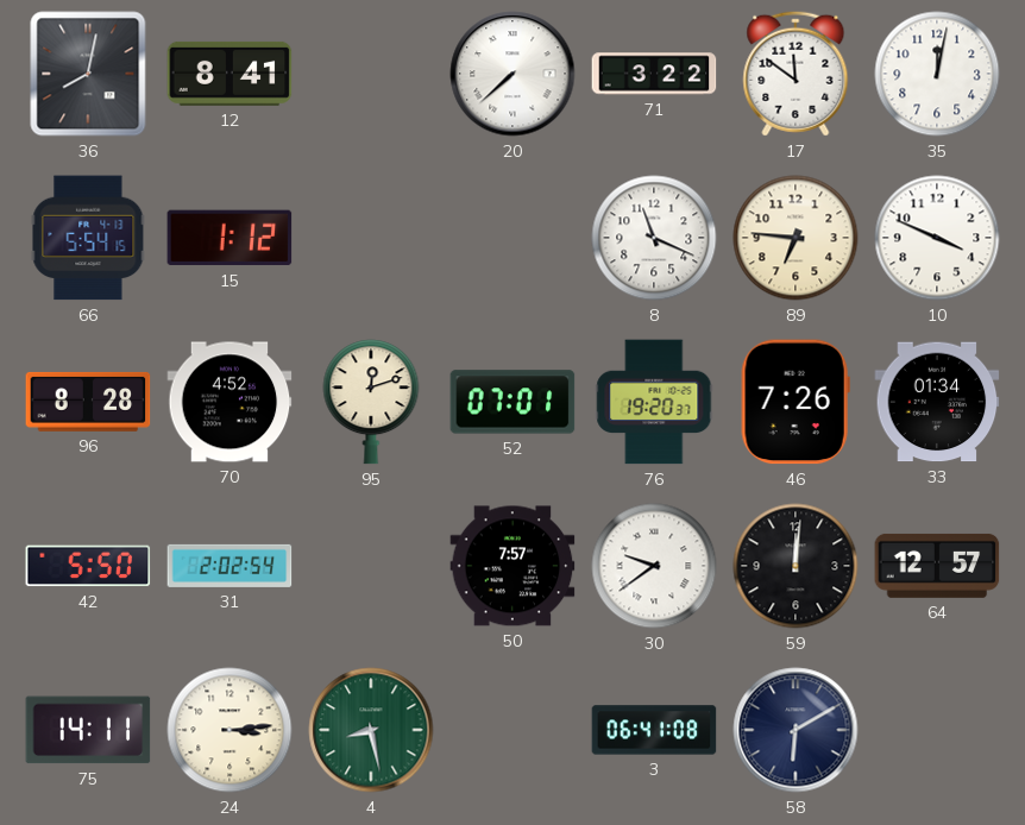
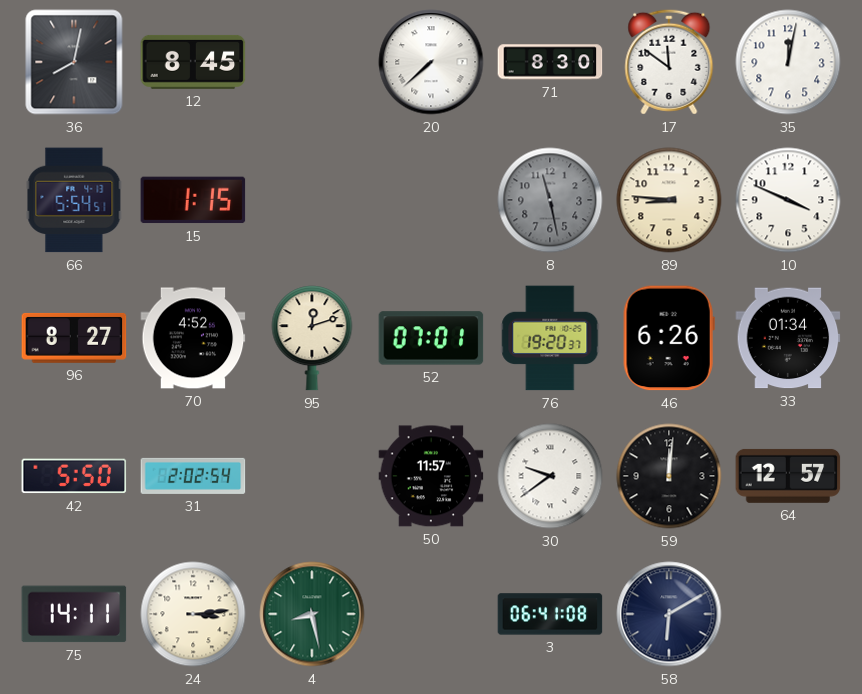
12: 8:41 -> 8:45
71: 3:22 -> 8:30
66: 5:54:15 -> 5:54:51
15: 1:12 -> 1:15
8: 11:19 -> 11:28
8 dial: white -> grey
89: 6:46 -> 8:46
96: 8:28 -> 8:27
46: 7:26 -> 6:26
50: 7:57 -> 11:57
